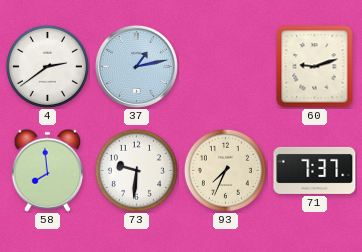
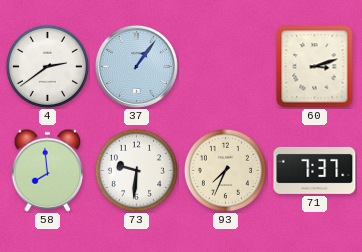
37: 1:13 -> 1:06
60: 9:12 -> 3:12
